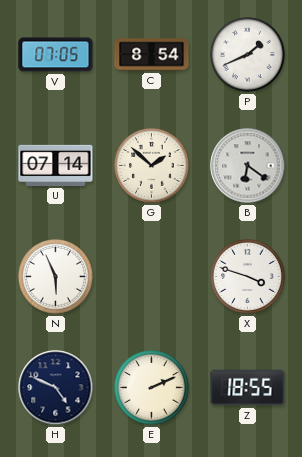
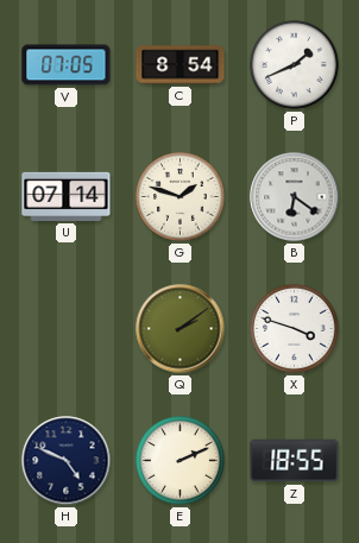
G: 1:52 -> 1:48
N: 5:56 -> none
Q: none -> 2:09
